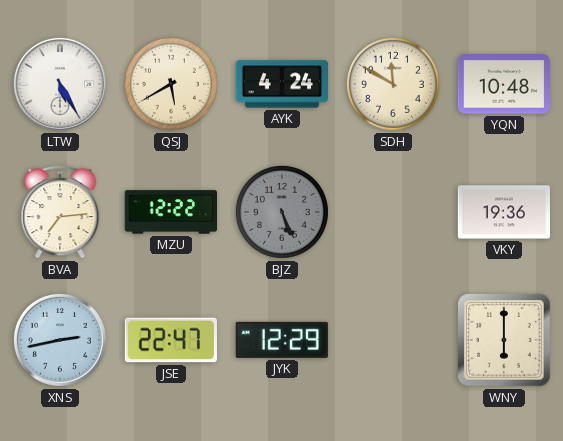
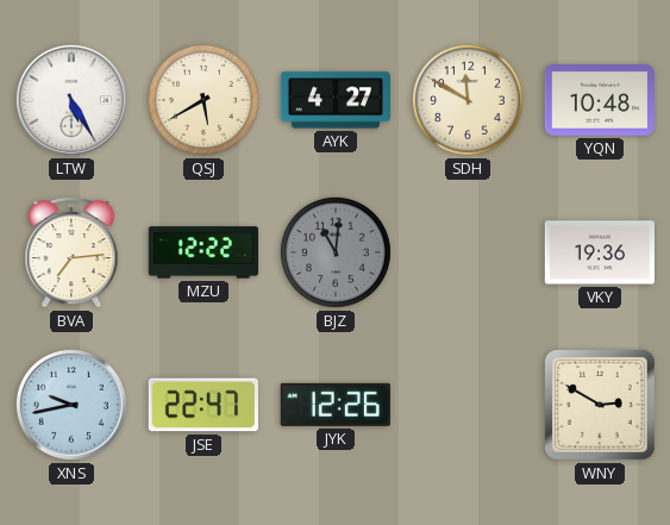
AYK: 4:24 -> 4:27
BJZ: 5:26 -> 11:01
XNS: 2:43 -> 9:43
JYK: 12:29 -> 12:26
WNY: 6:00 -> 2:50
